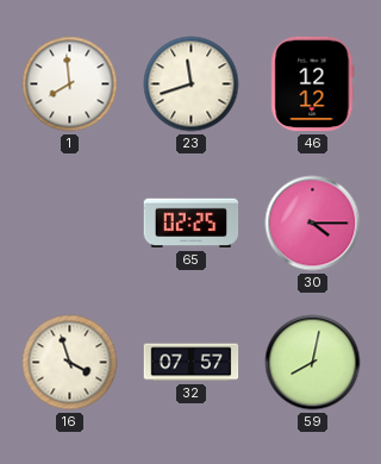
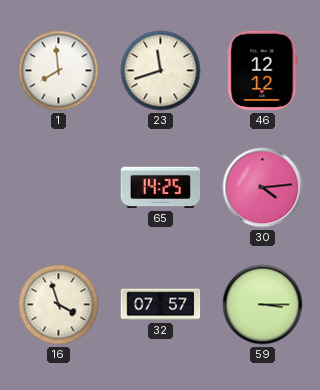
65: 02:25 -> 14:25
30: 4:15 -> 4:14
59: 8:02 -> 3:15
